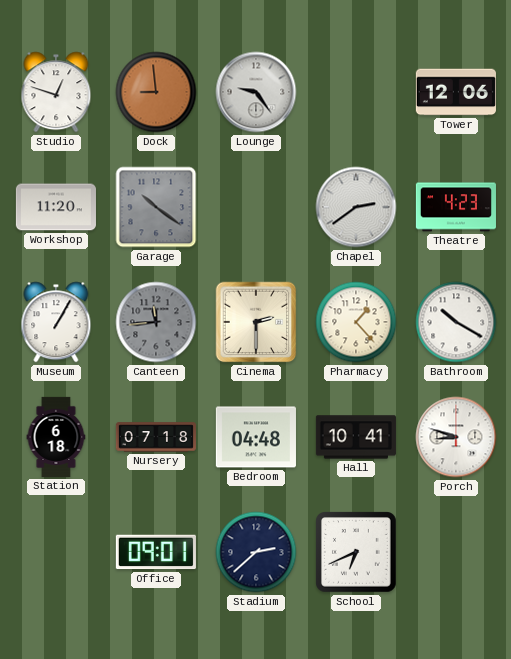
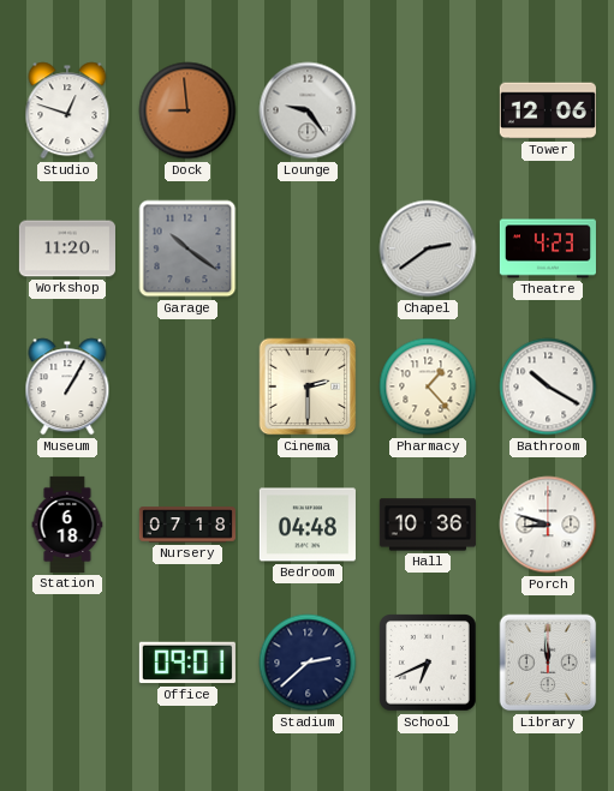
Canteen: 11:44 -> none
Hall: 10:41 -> 10:36
Library: none -> 11:59
